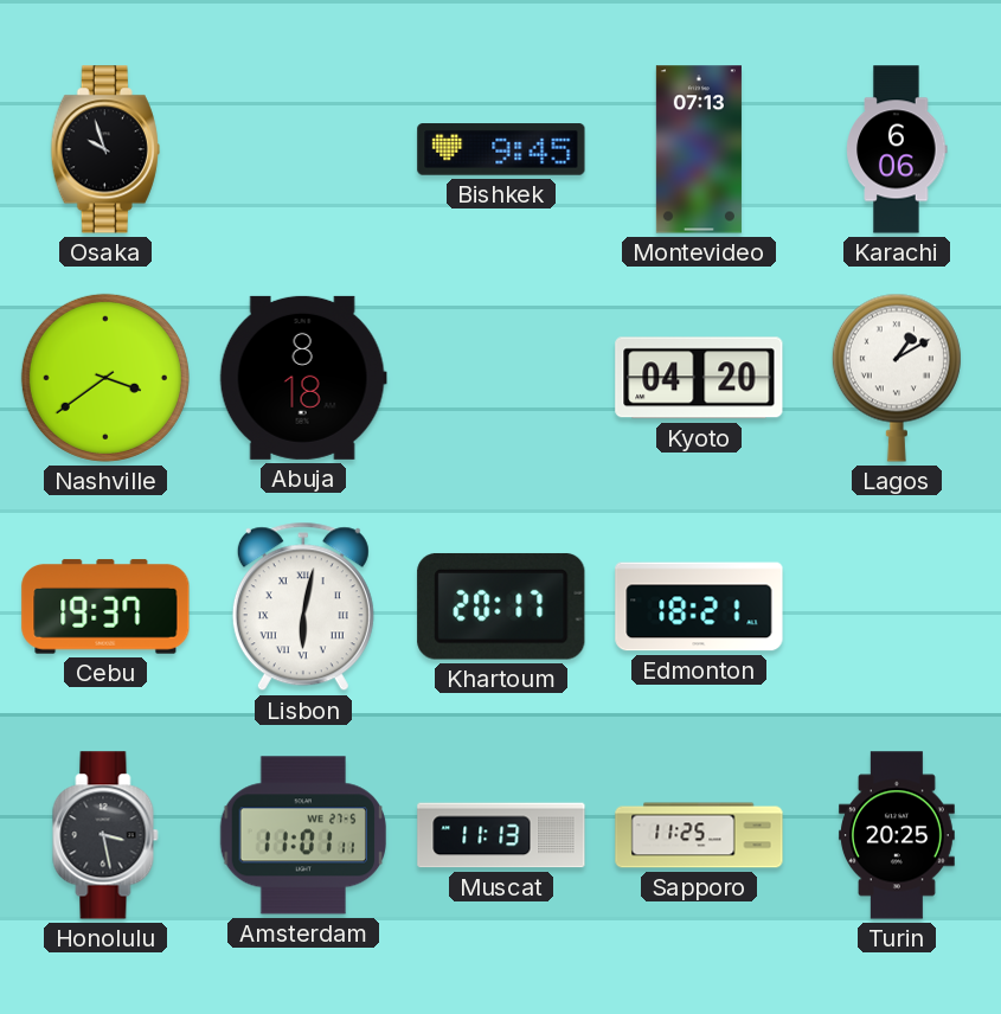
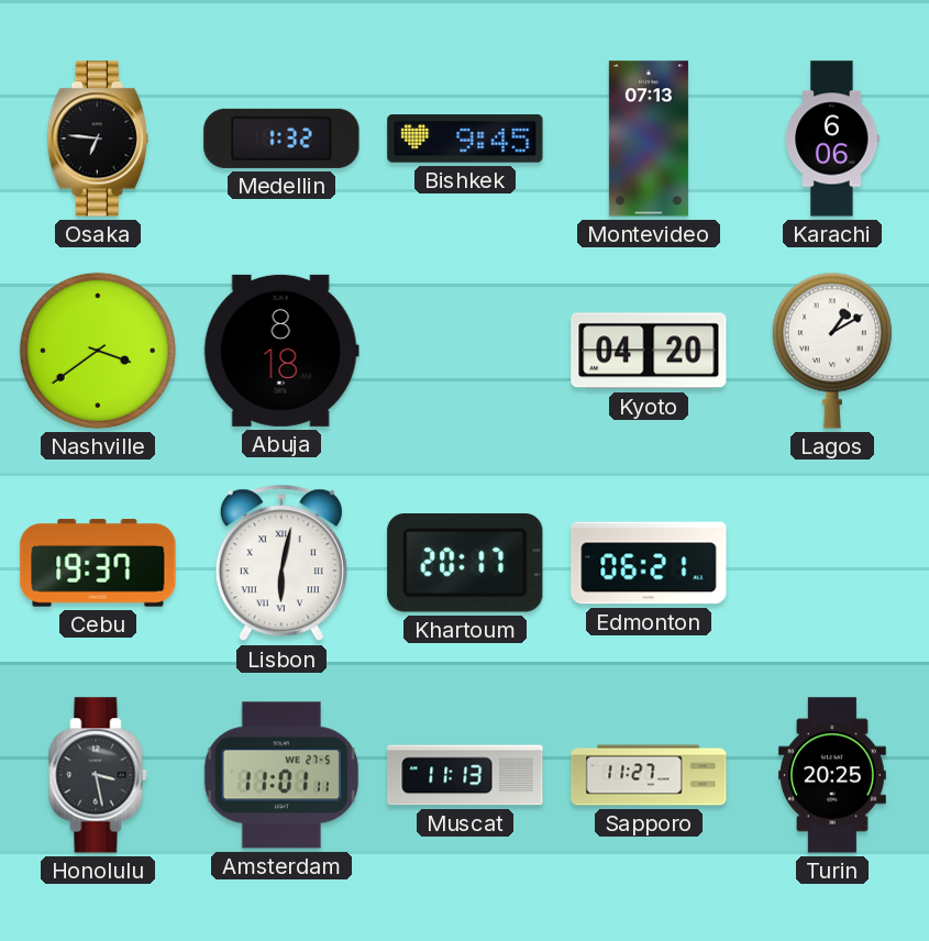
Osaka: 9:57 -> 6:46
Medellin: none -> 1:32
Edmonton: 18:21 -> 06:21
Sapporo: 11:25 -> 11:27
